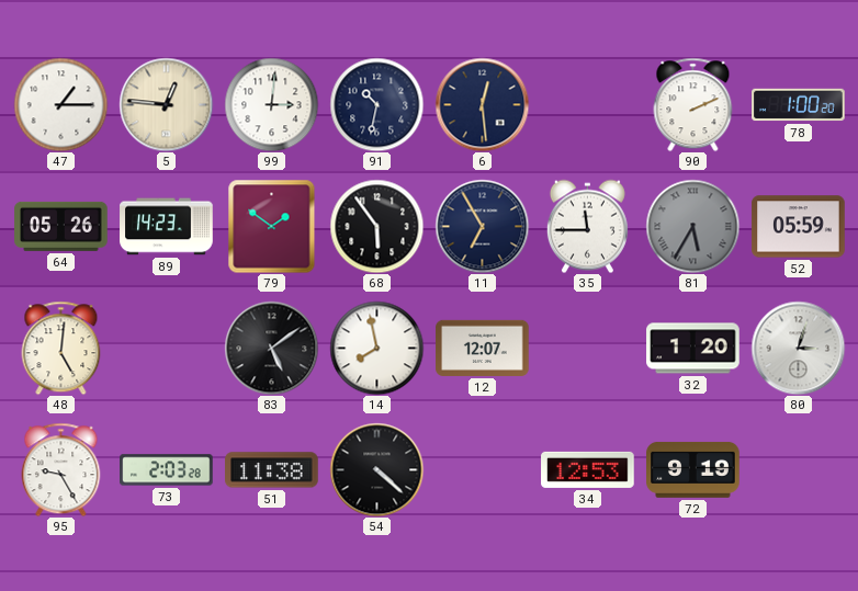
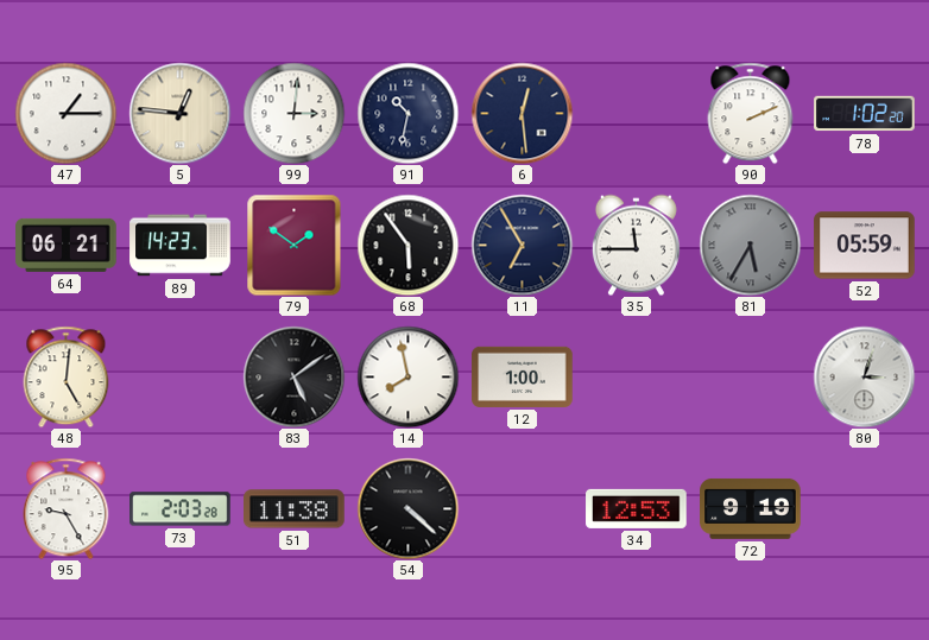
78: 1:00 -> 1:02
64: 05:26 -> 06:21
12: 12:07 -> 1:00
32: 1:20 -> none
